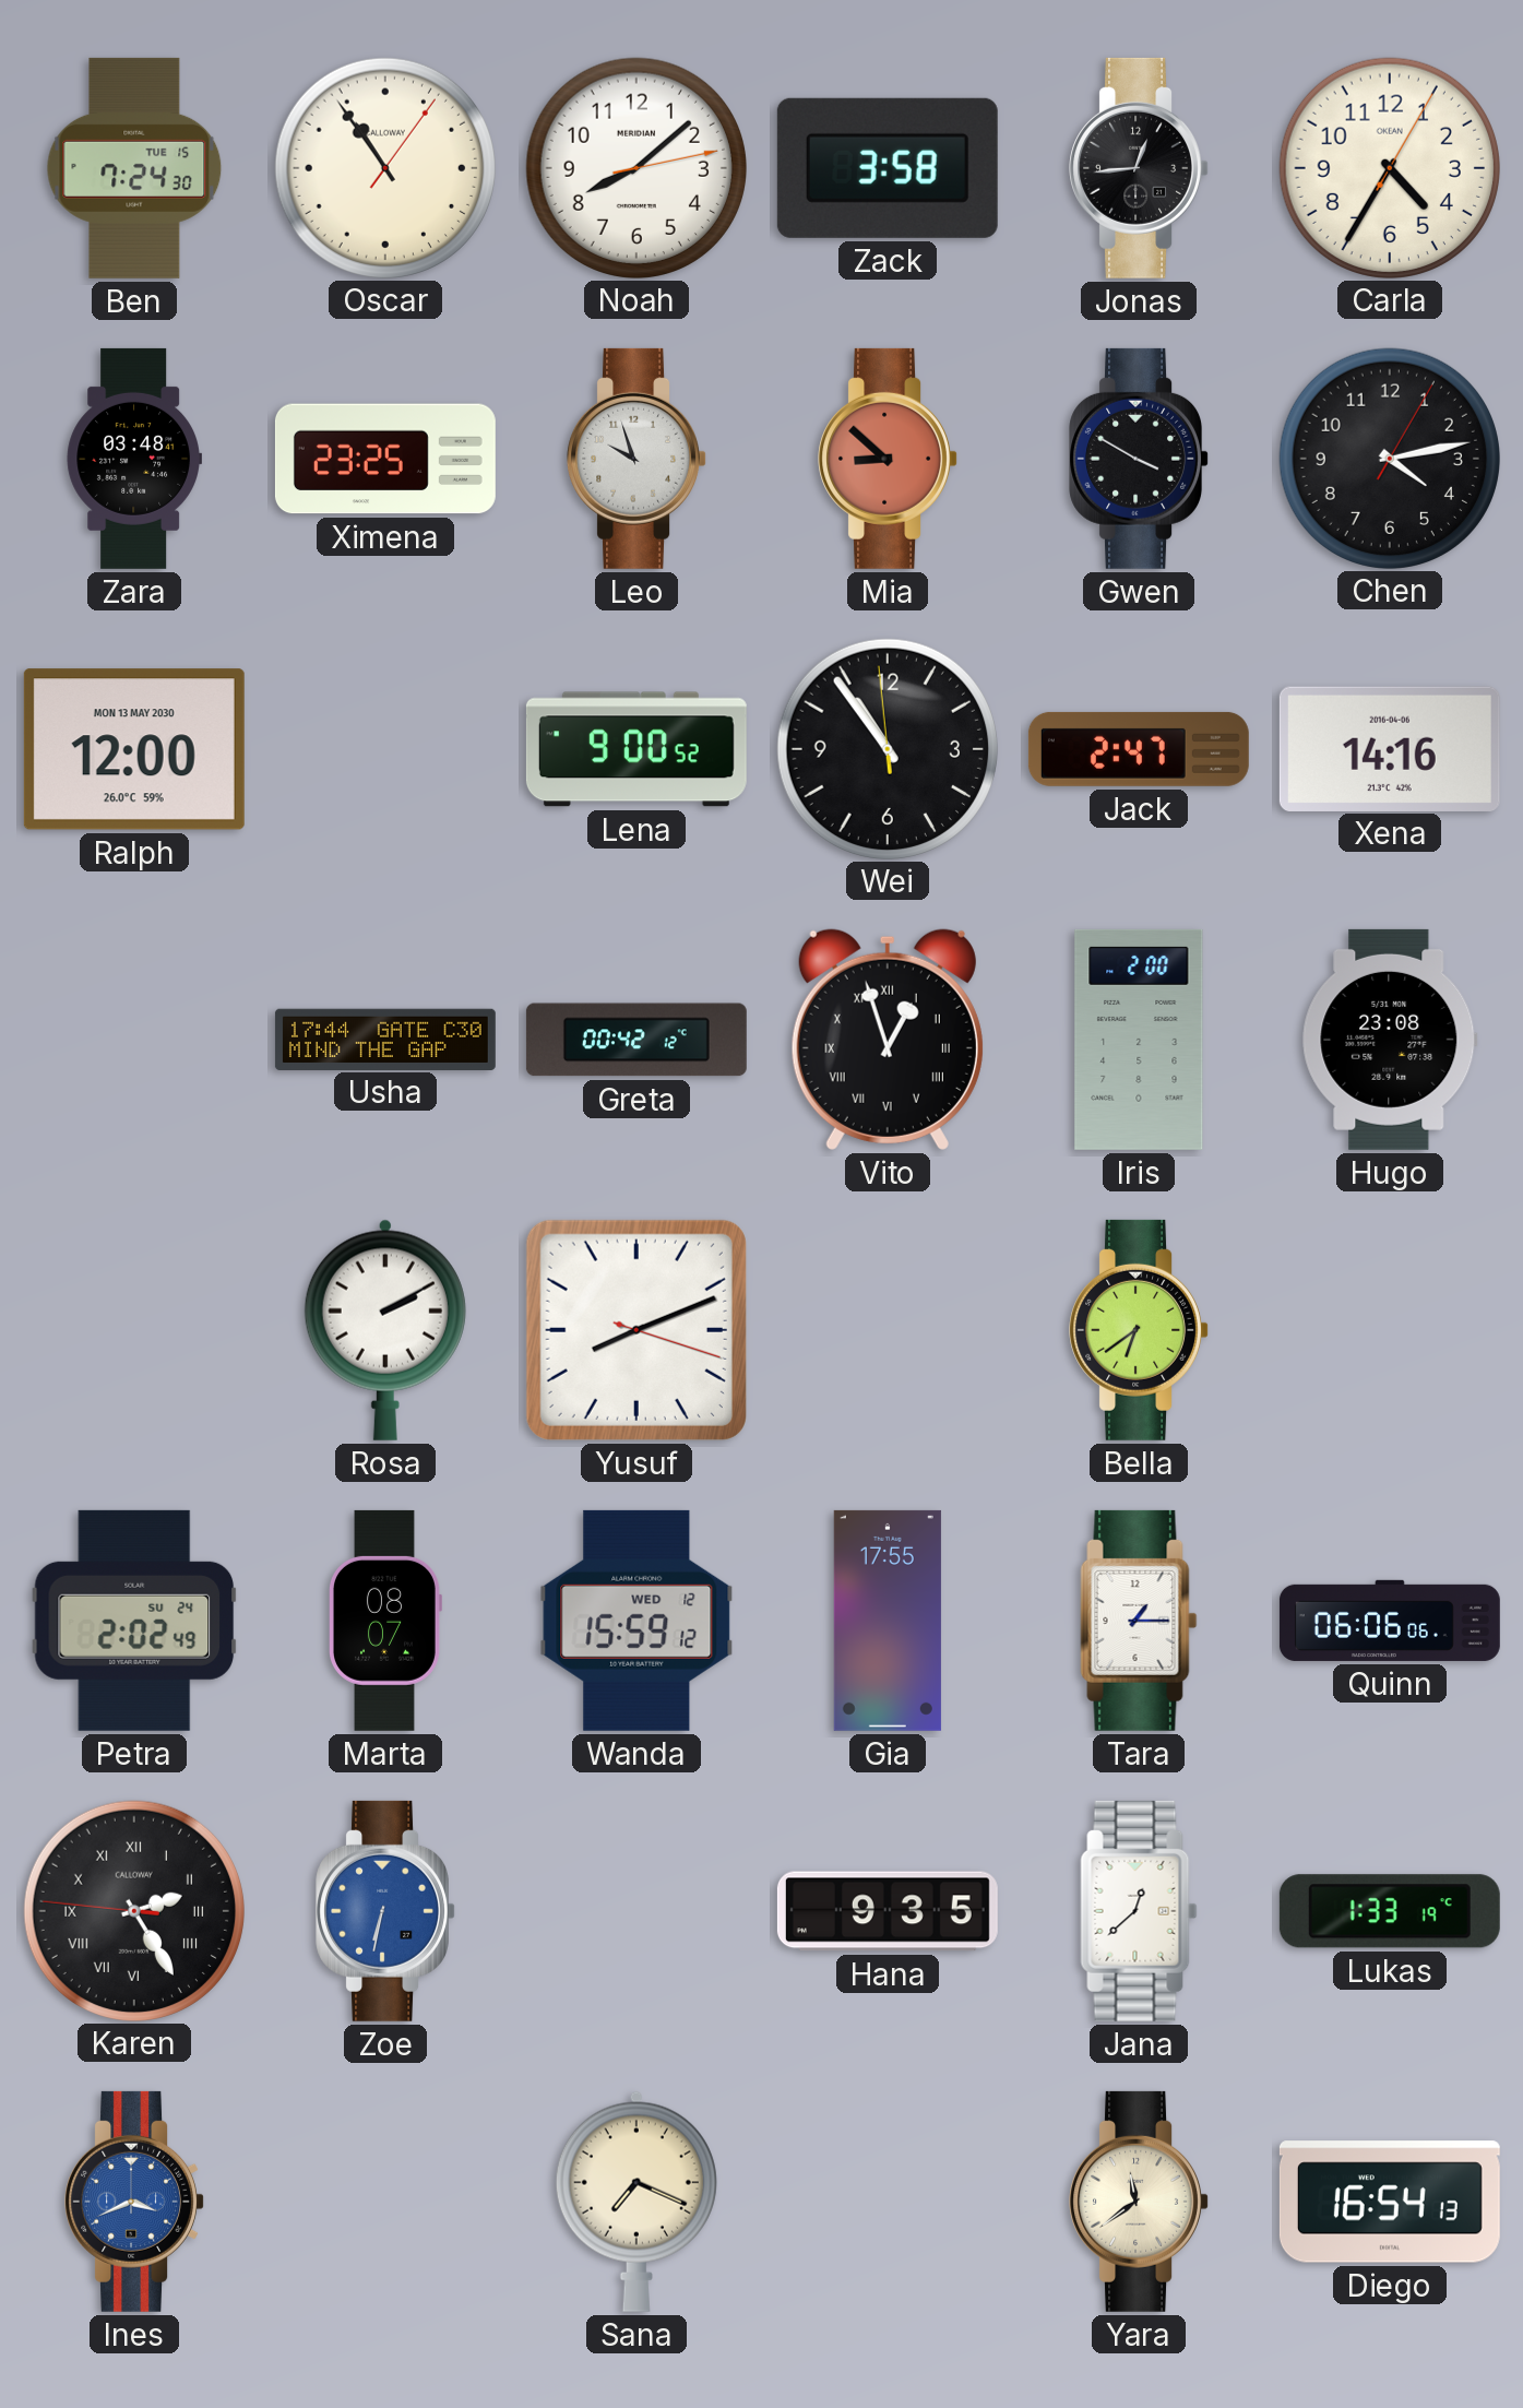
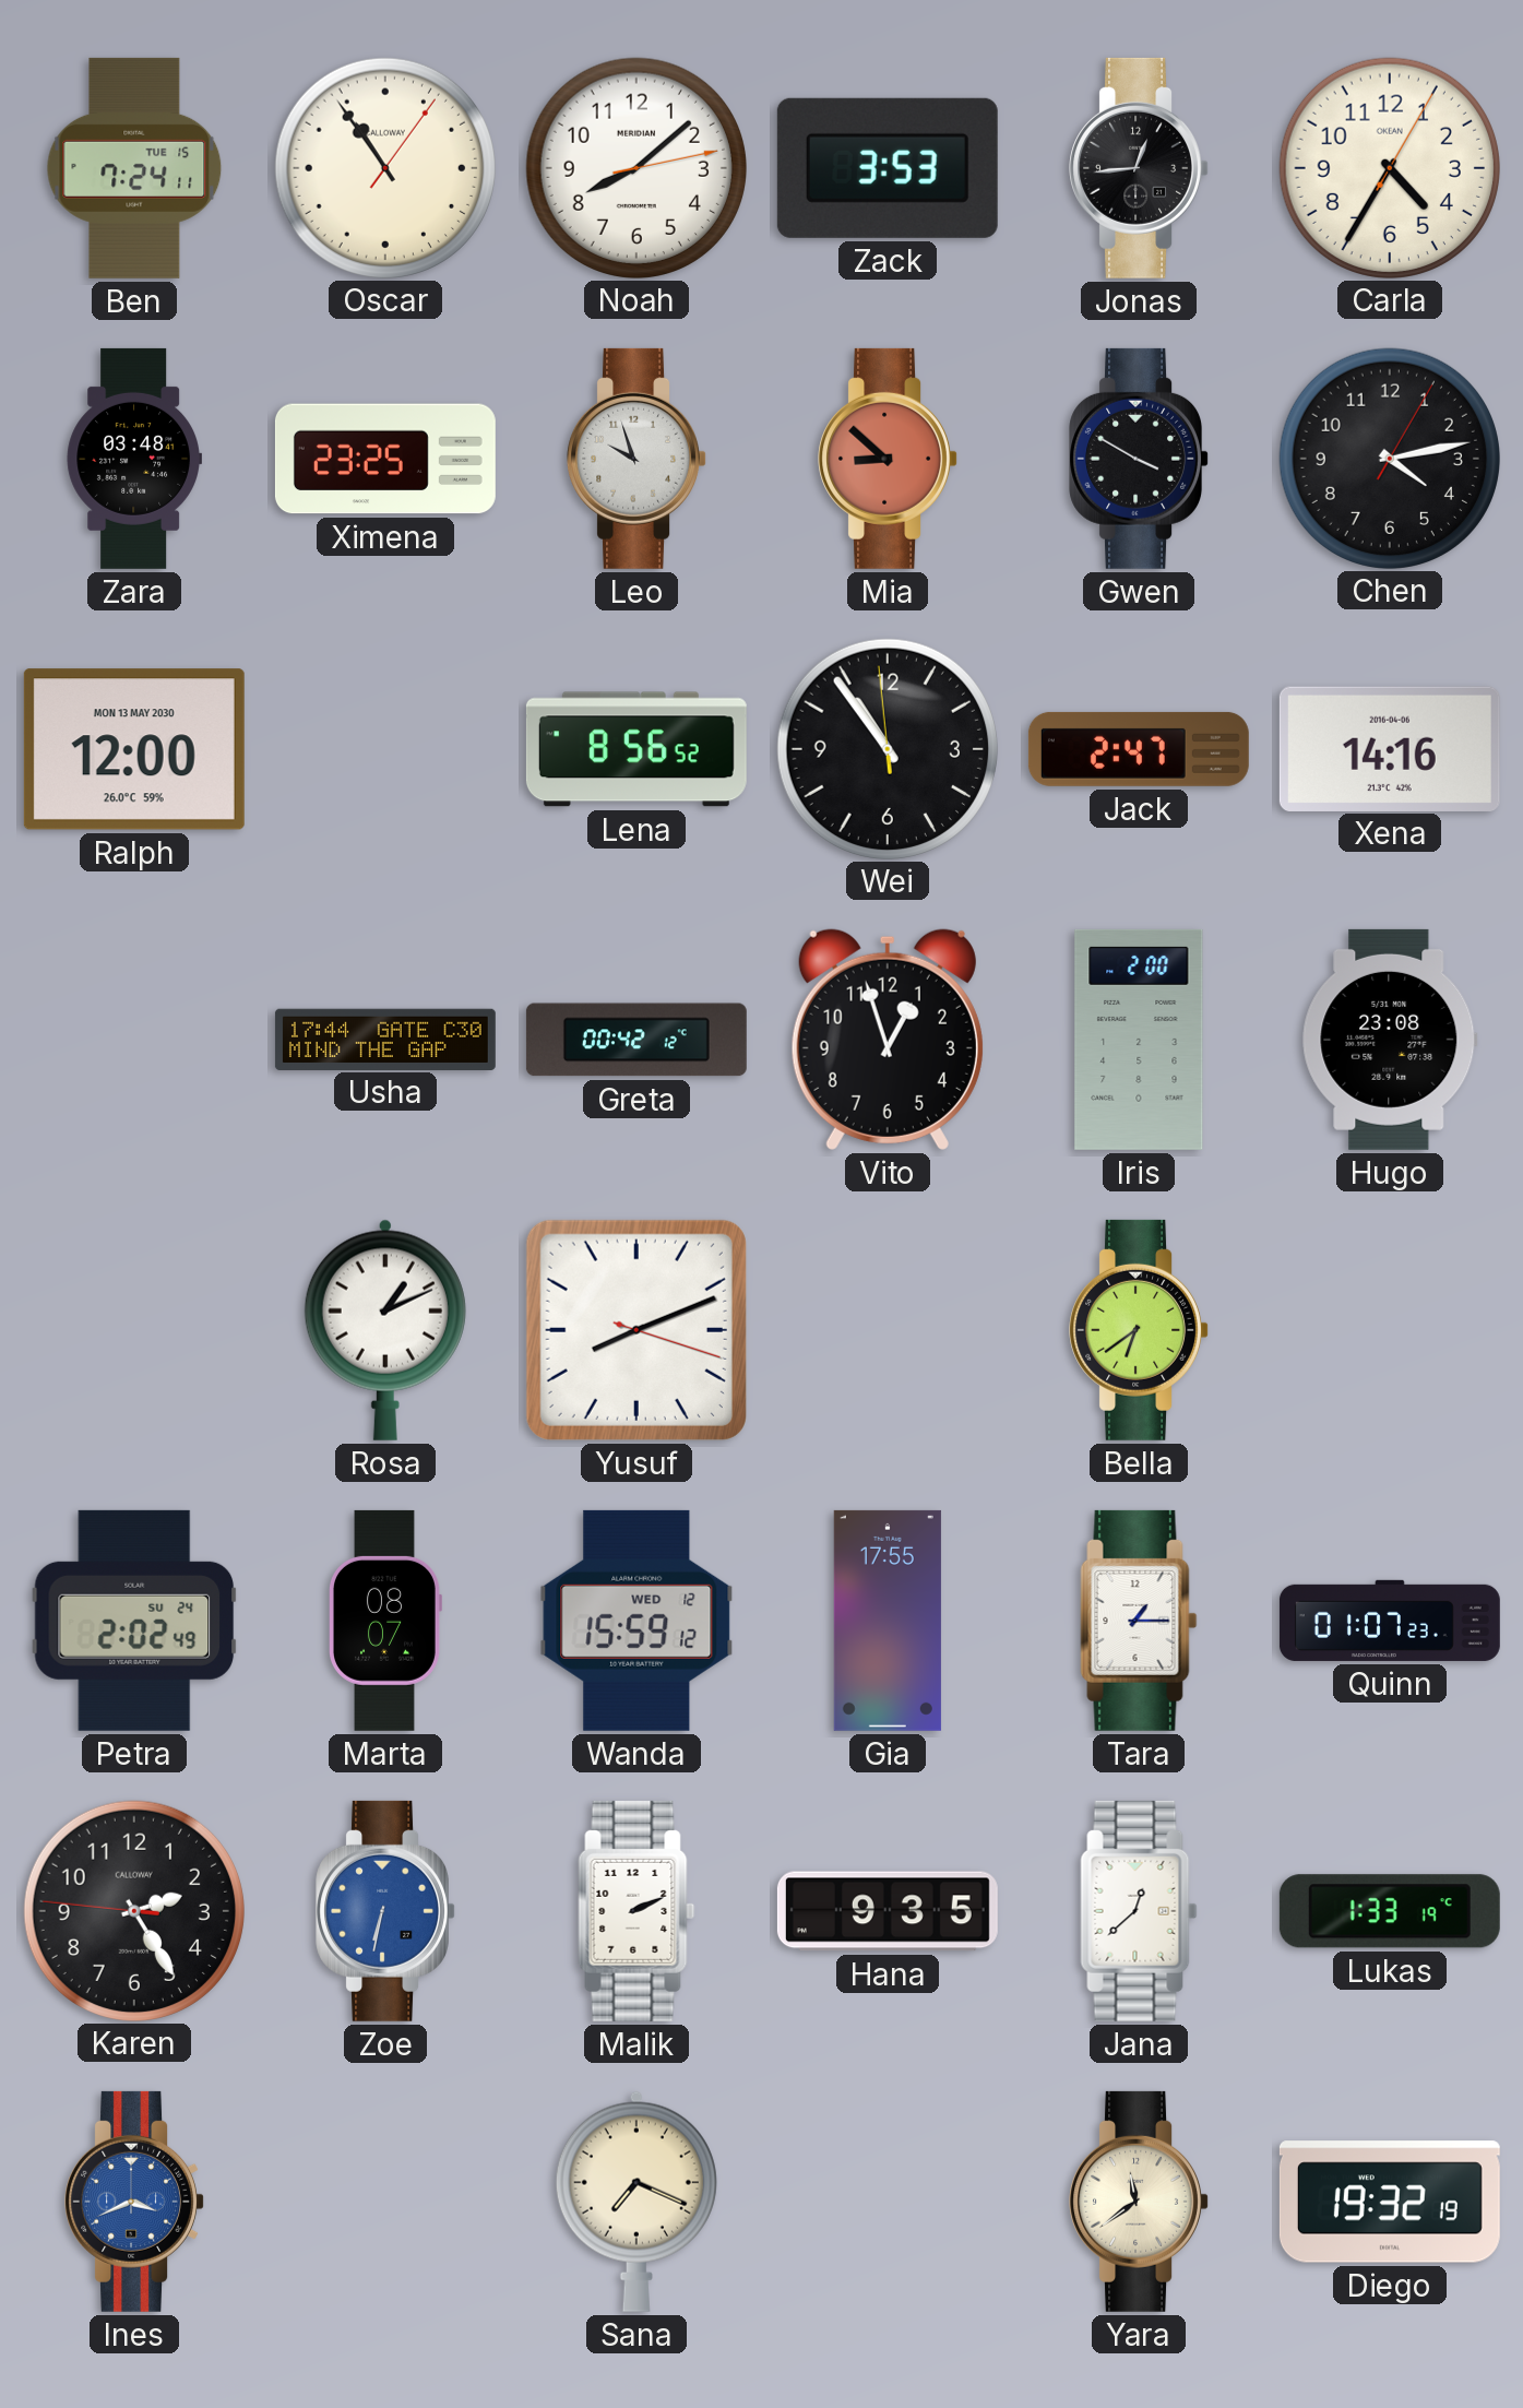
Ben: 7:24:30 -> 7:24:11
Zack: 3:58 -> 3:53
Lena: 9:00 -> 8:56
Vito numerals: Roman -> Arabic
Rosa: 2:10 -> 1:11
Quinn: 06:06 -> 01:07
Karen numerals: Roman -> Arabic
Malik: none -> 2:11
Diego: 16:54 -> 19:32
